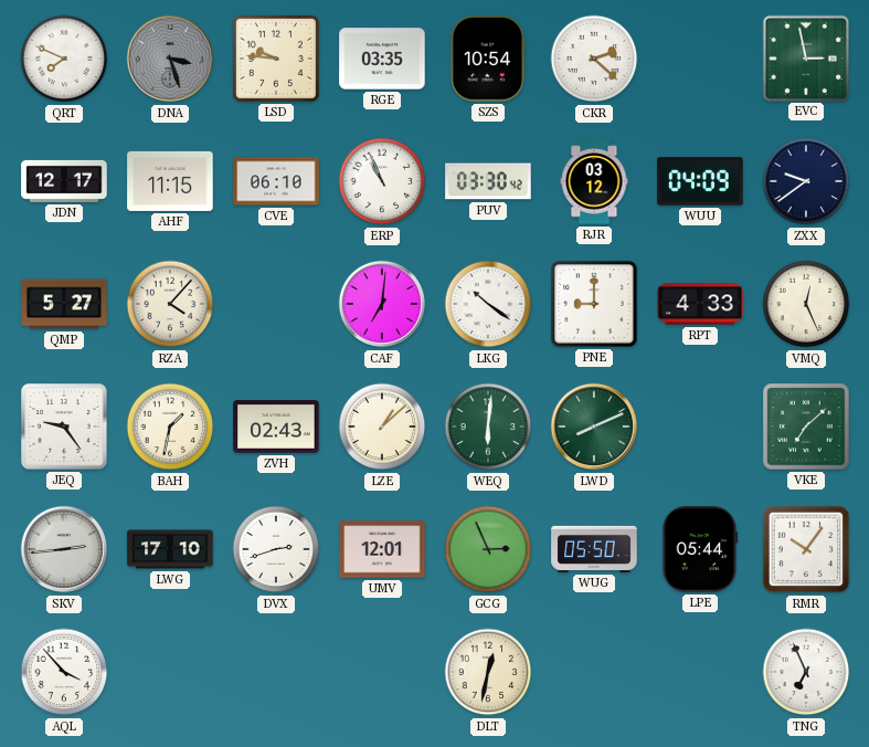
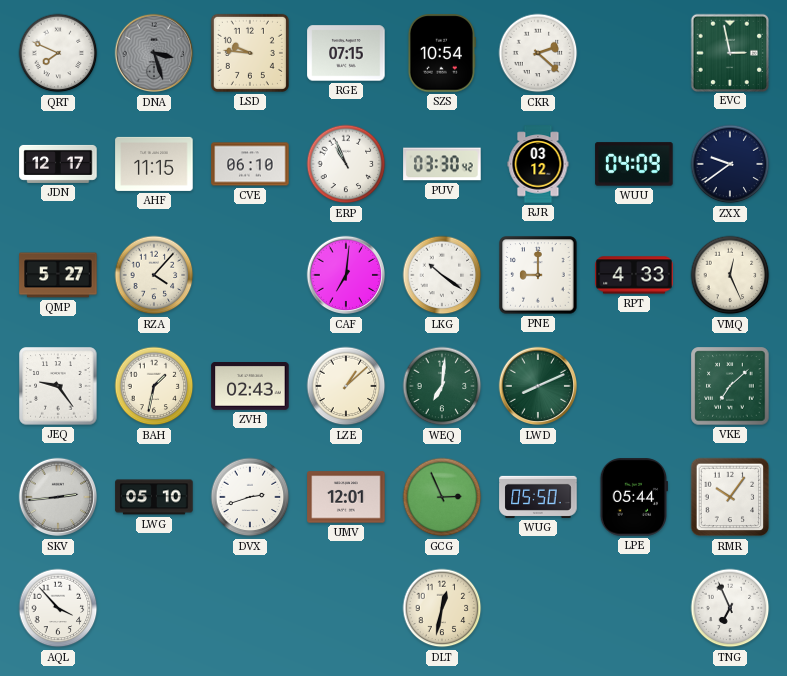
RGE: 03:35 -> 07:15
WEQ: 6:01 -> 7:01
LWG: 17:10 -> 05:10
